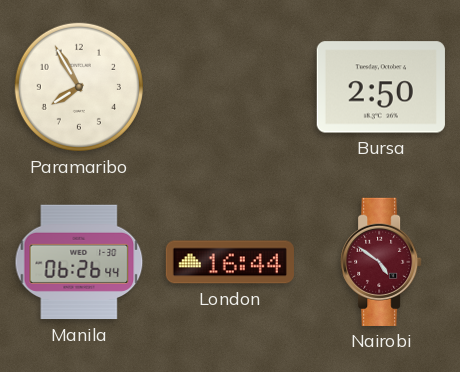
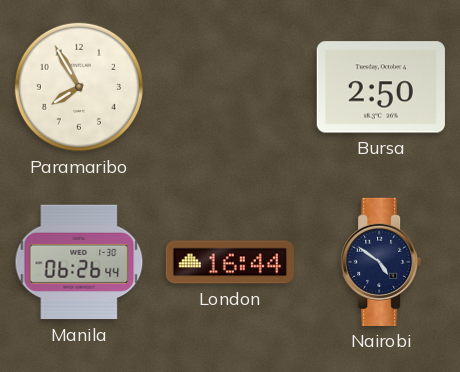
Nairobi dial: burgundy -> navy
